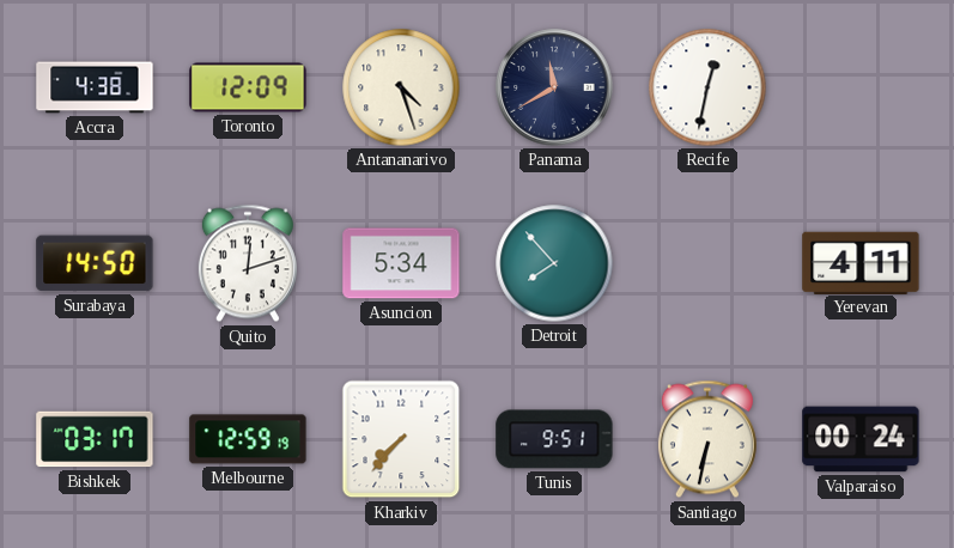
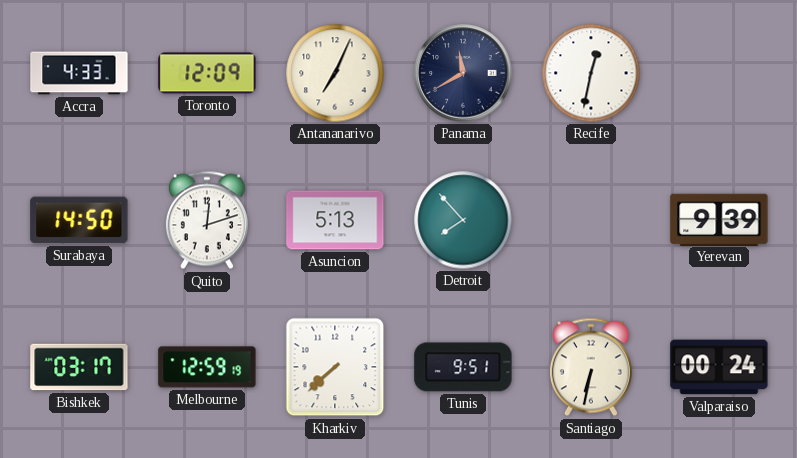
Accra: 4:38 -> 4:33
Antananarivo: 4:27 -> 7:04
Asuncion: 5:34 -> 5:13
Yerevan: 4:11 -> 9:39
Kharkiv: 7:37 -> 7:38
